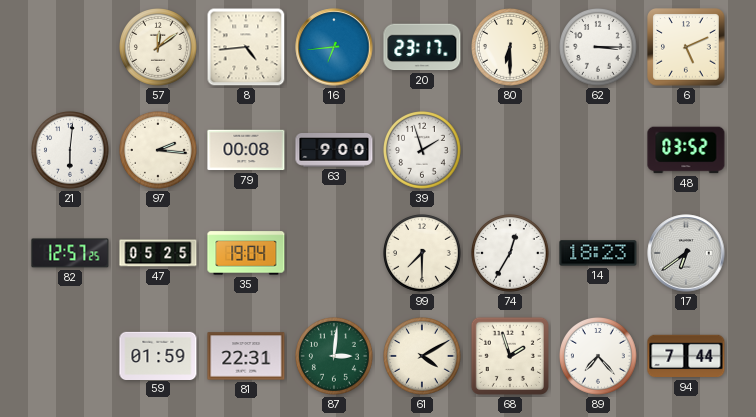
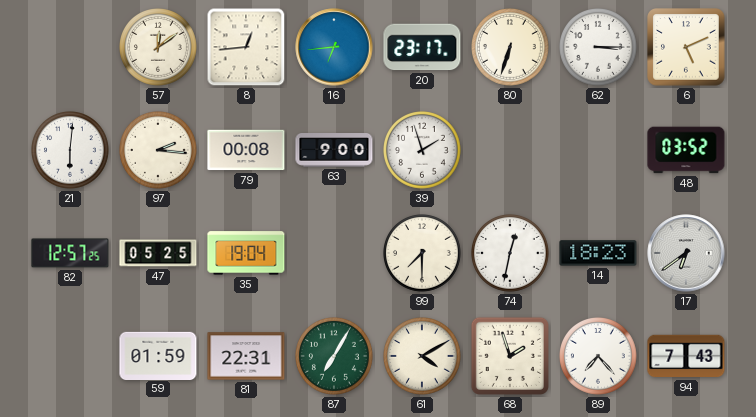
8: 4:44 -> 12:44
80: 6:30 -> 6:33
74: 12:35 -> 12:32
87: 3:01 -> 7:05
94: 7:44 -> 7:43
